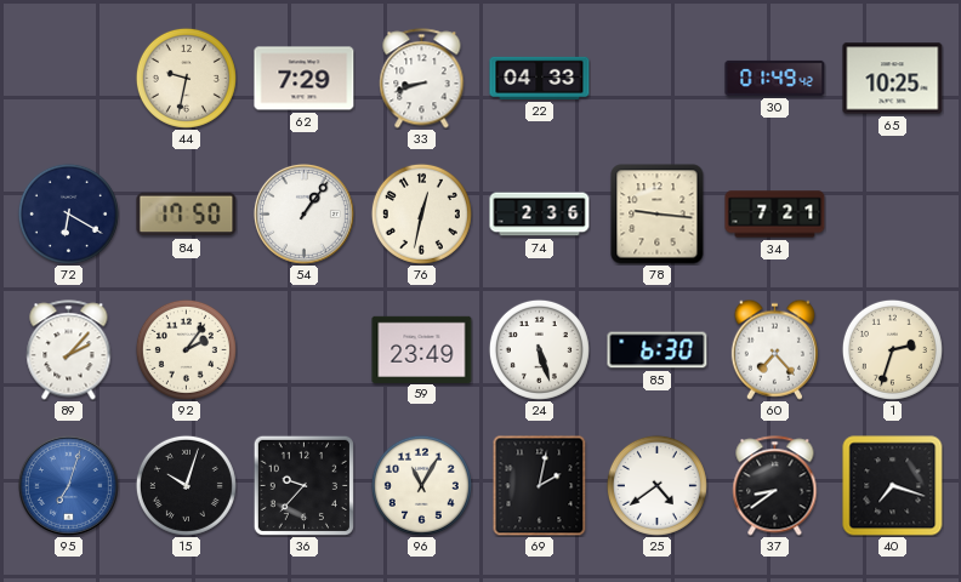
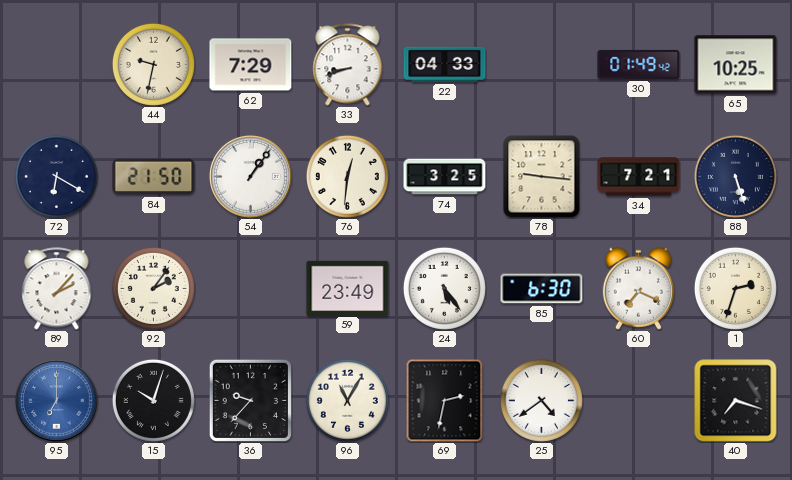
84: 17:50 -> 21:50
76: 12:32 -> 12:31
74: 2:36 -> 3:25
88: none -> 5:27
24: 5:27 -> 5:24
60: 7:23 -> 7:19
95: 7:03 -> 7:00
69: 2:02 -> 2:32
37: 8:39 -> none
